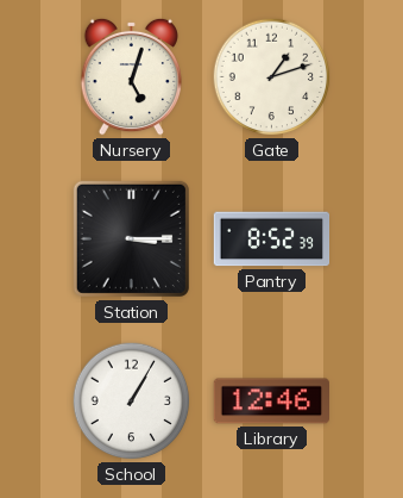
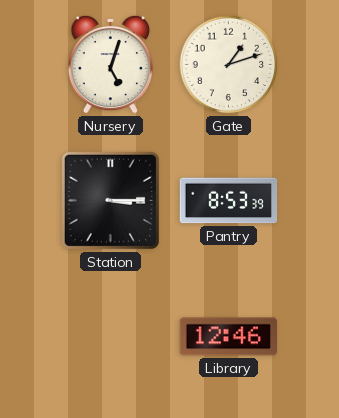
Pantry: 8:52 -> 8:53
School: 1:05 -> none
